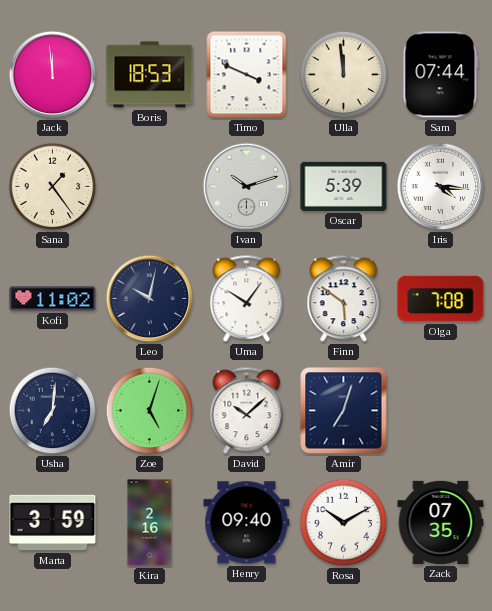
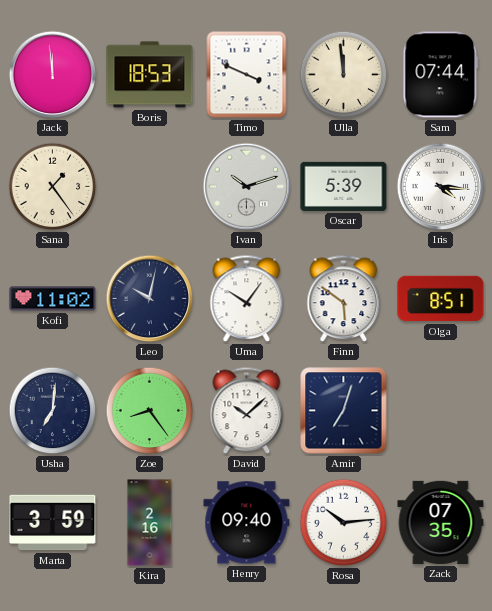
Olga: 7:08 -> 8:51
Zoe: 5:03 -> 8:24
Rosa: 10:10 -> 10:14
